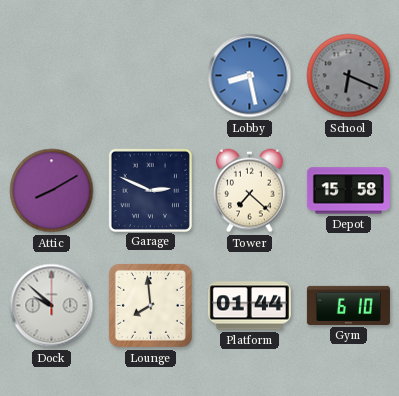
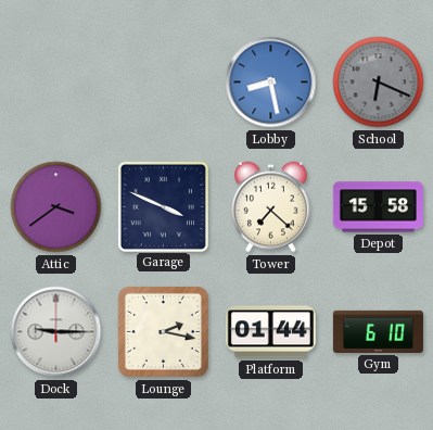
Attic: 8:10 -> 3:39
Garage: 2:49 -> 3:49
Dock: 9:52 -> 9:15
Lounge: 7:59 -> 2:17
